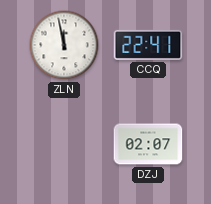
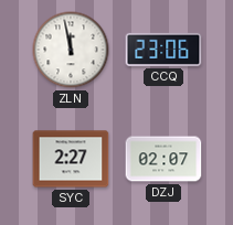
CCQ: 22:41 -> 23:06
SYC: none -> 2:27
